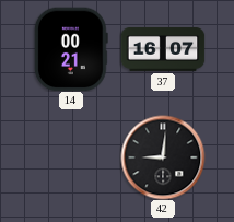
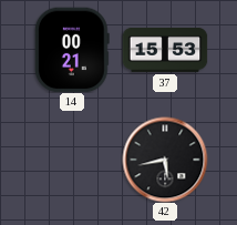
37: 16:07 -> 15:53
42: 9:01 -> 5:43
